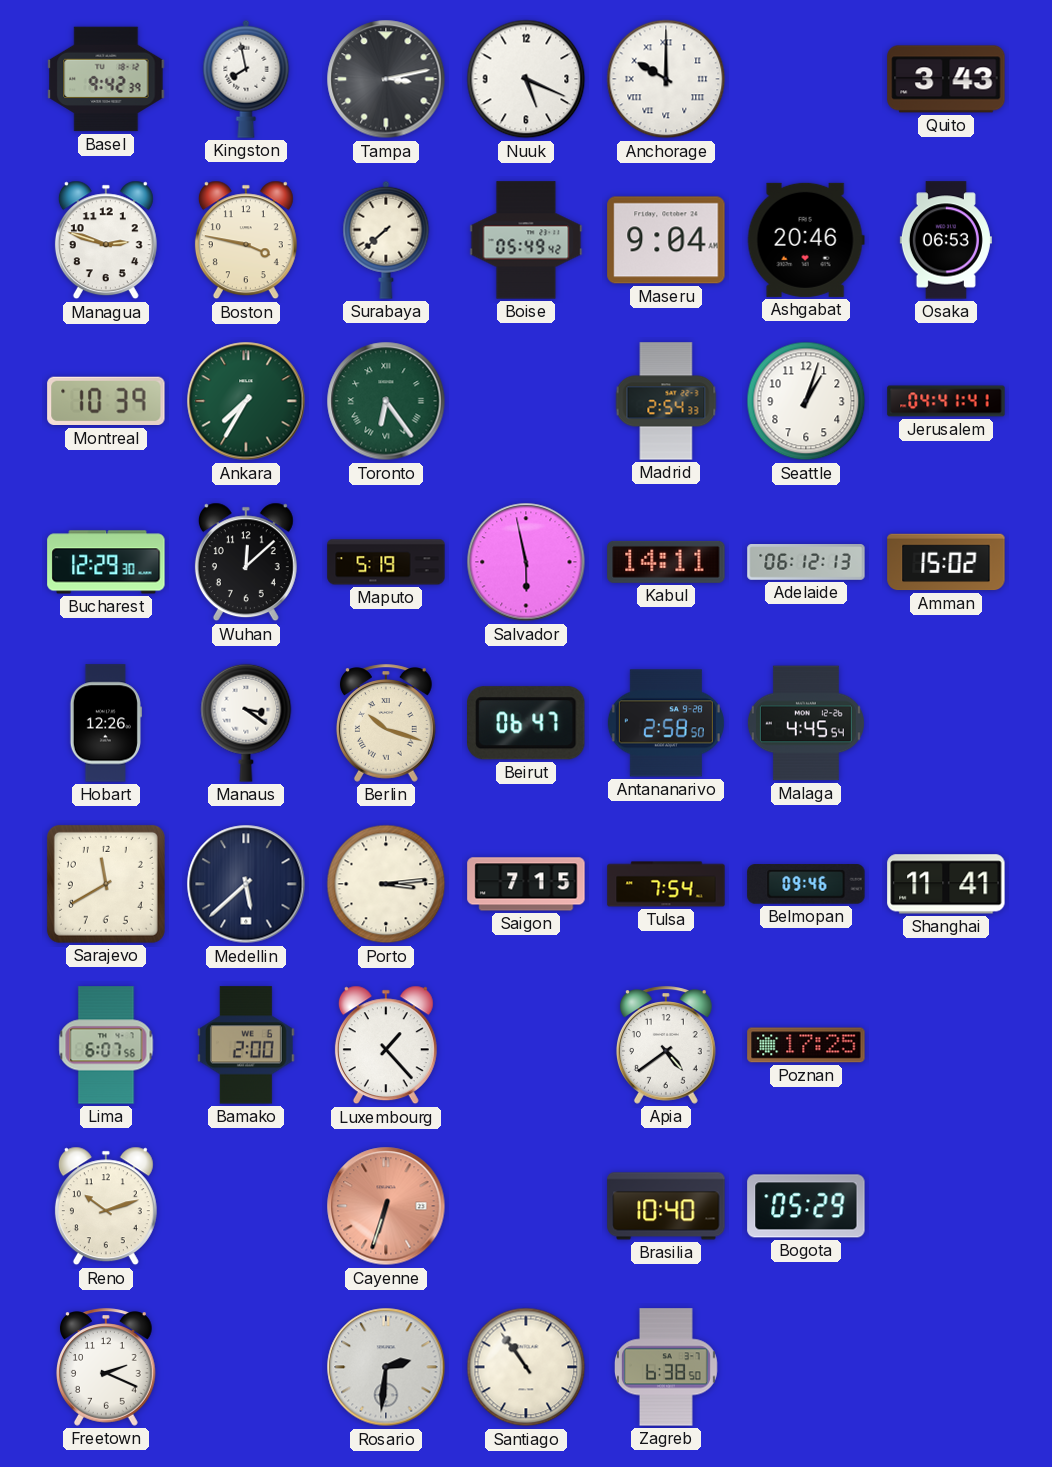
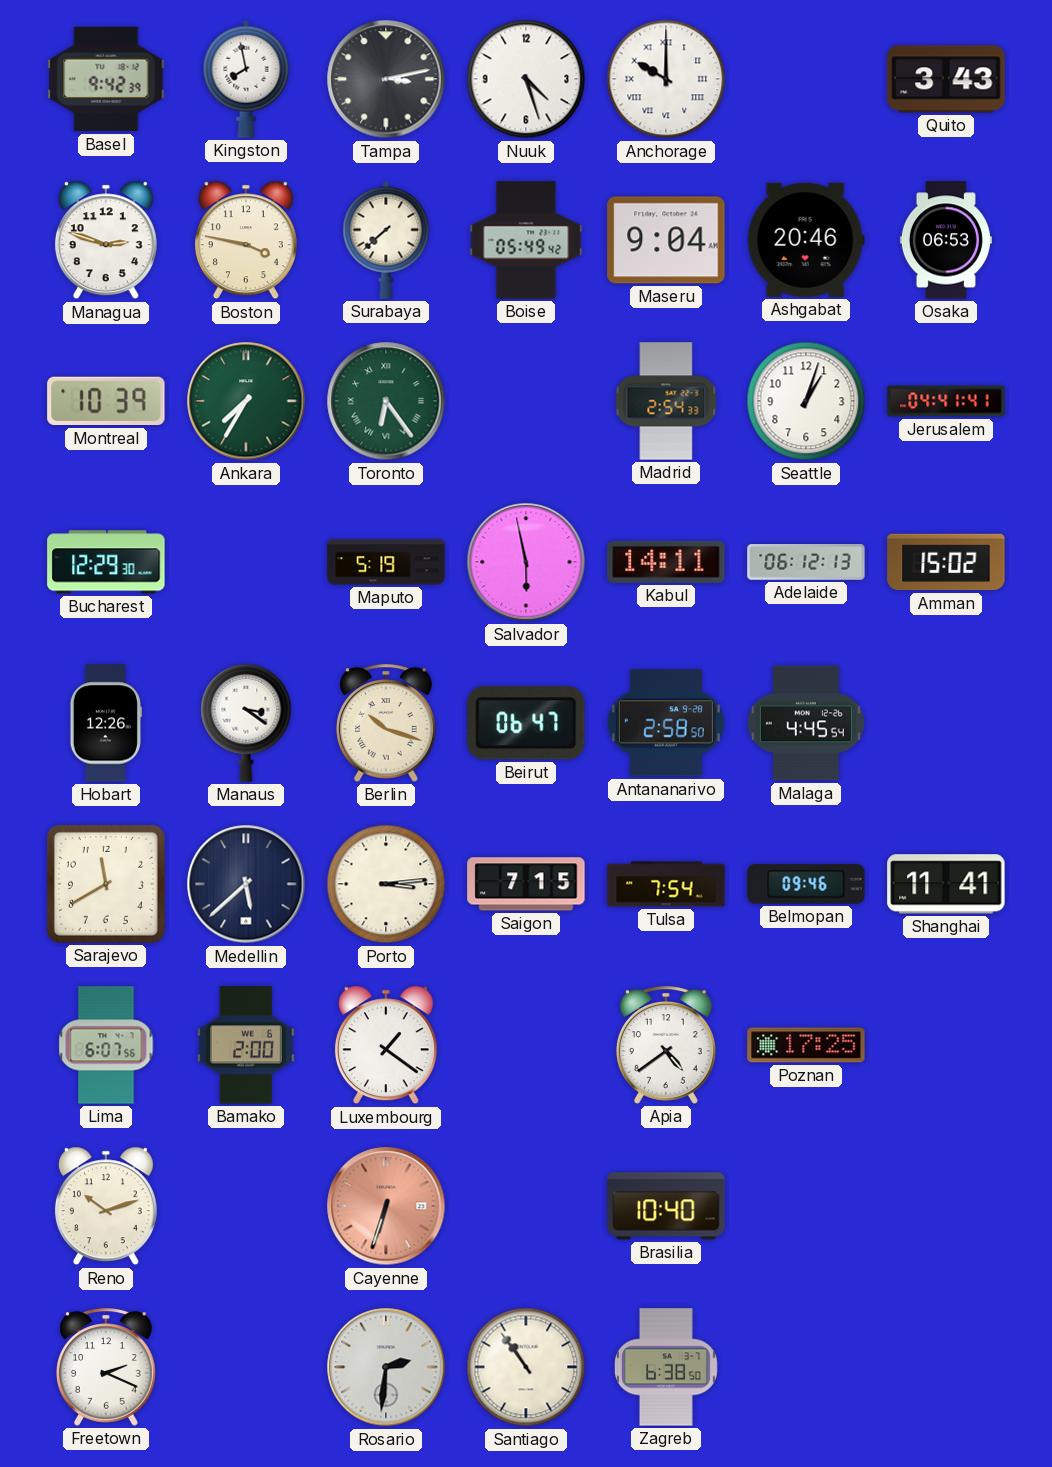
Nuuk: 5:19 -> 4:27
Wuhan: 12:08 -> none
Luxembourg: 1:23 -> 1:21
Bogota: 05:29 -> none
